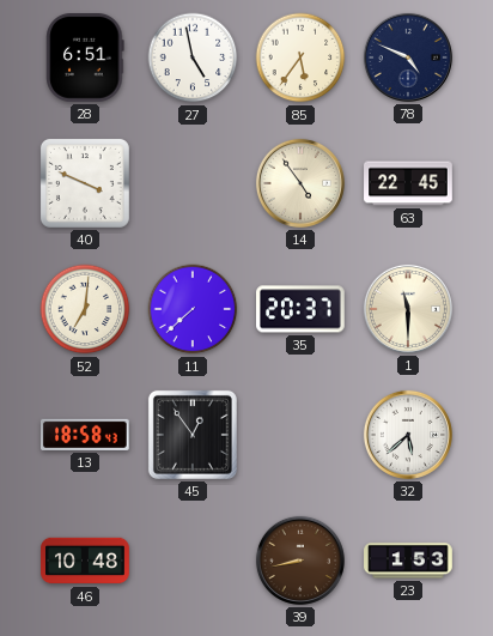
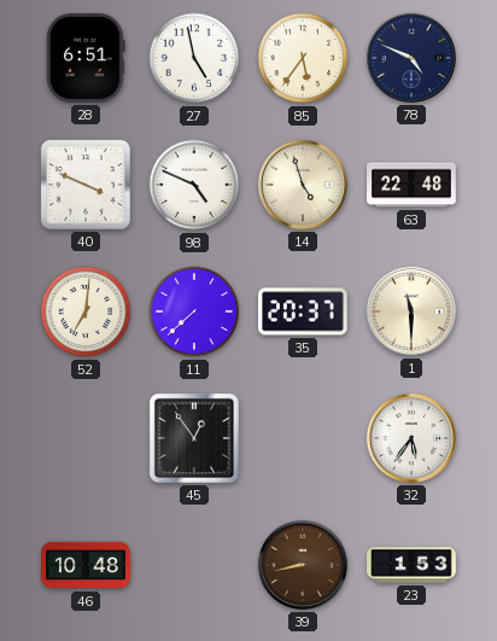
98: none -> 4:49
14: 4:54 -> 4:57
63: 22:45 -> 22:48
13: 18:58 -> none
32: 5:38 -> 5:36
